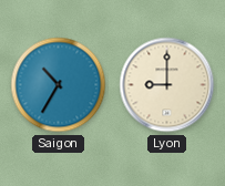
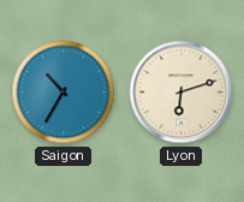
Lyon: 9:00 -> 6:12
